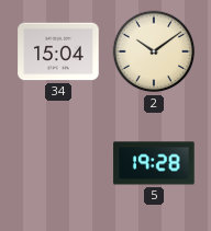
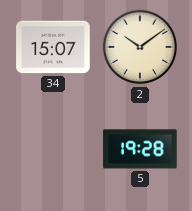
34: 15:04 -> 15:07
